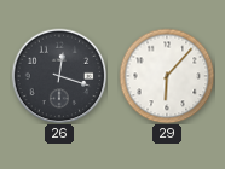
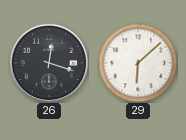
29: 6:07 -> 6:08
